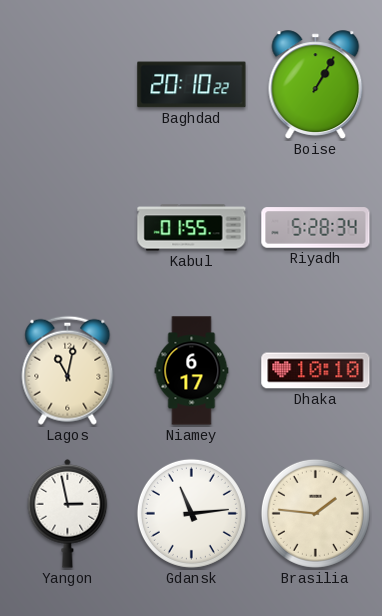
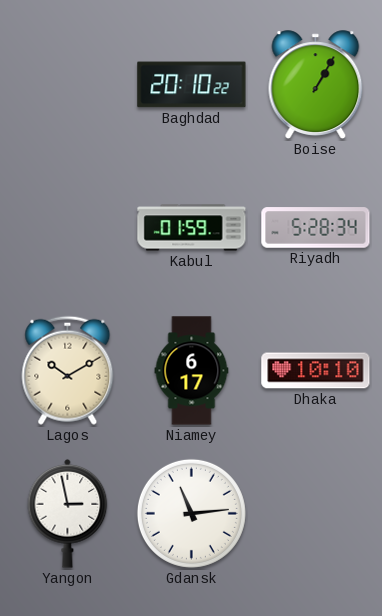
Kabul: 01:55 -> 01:59
Lagos: 11:02 -> 10:10
Brasilia: 1:46 -> none
